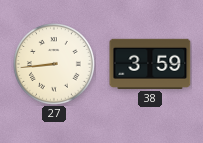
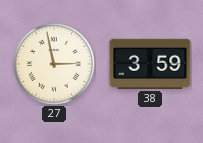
27: 8:44 -> 2:58
